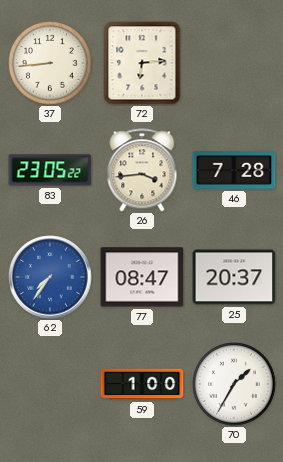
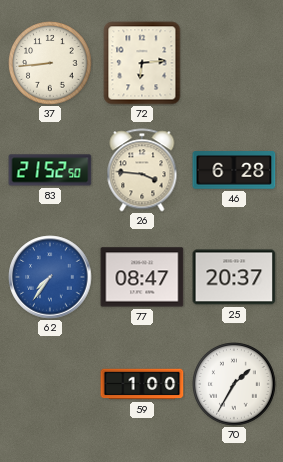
83: 23:05 -> 21:52
26: 3:44 -> 3:46
46: 7:28 -> 6:28
